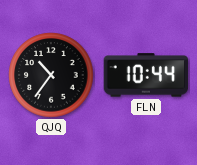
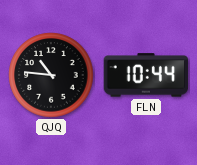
QJQ: 10:36 -> 10:46
